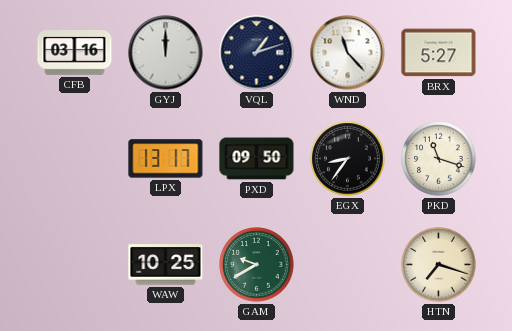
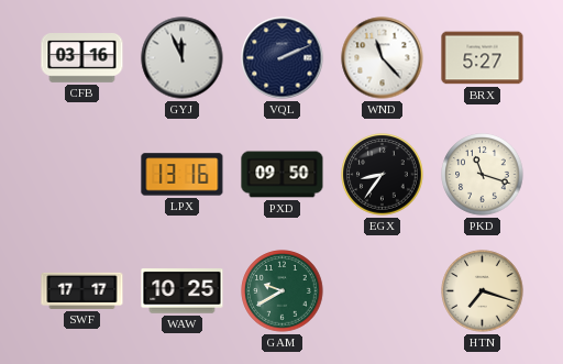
GYJ: 12:00 -> 11:56
VQL: 1:12 -> 2:11
LPX: 13:17 -> 13:16
SWF: none -> 17:17
